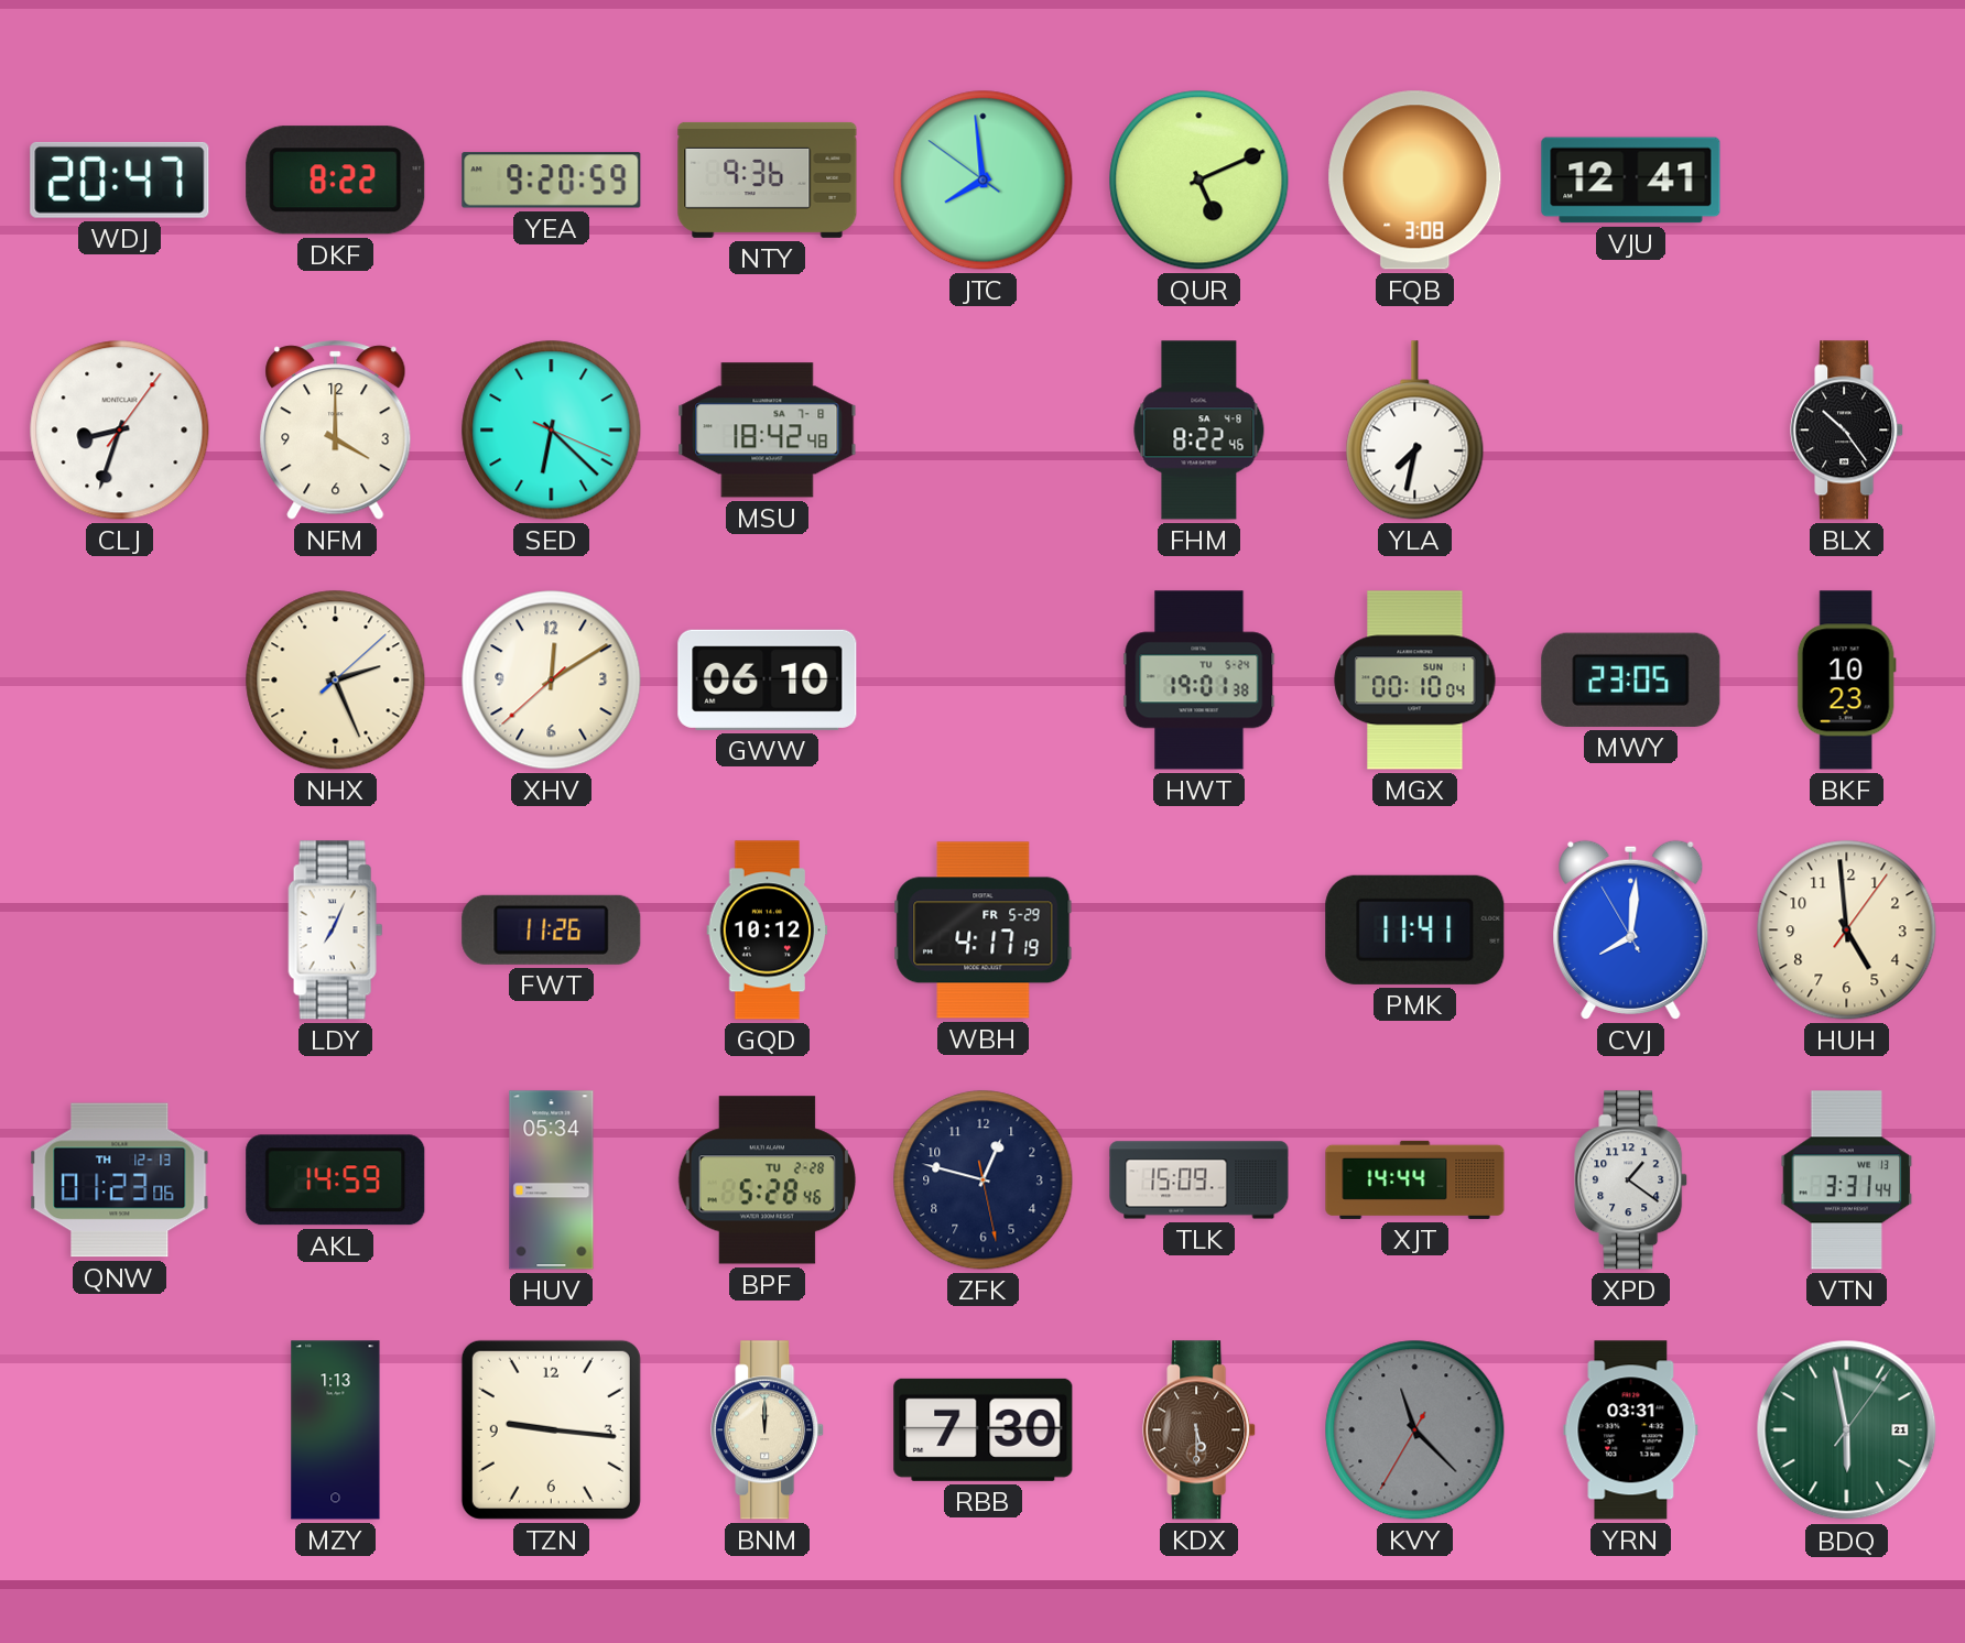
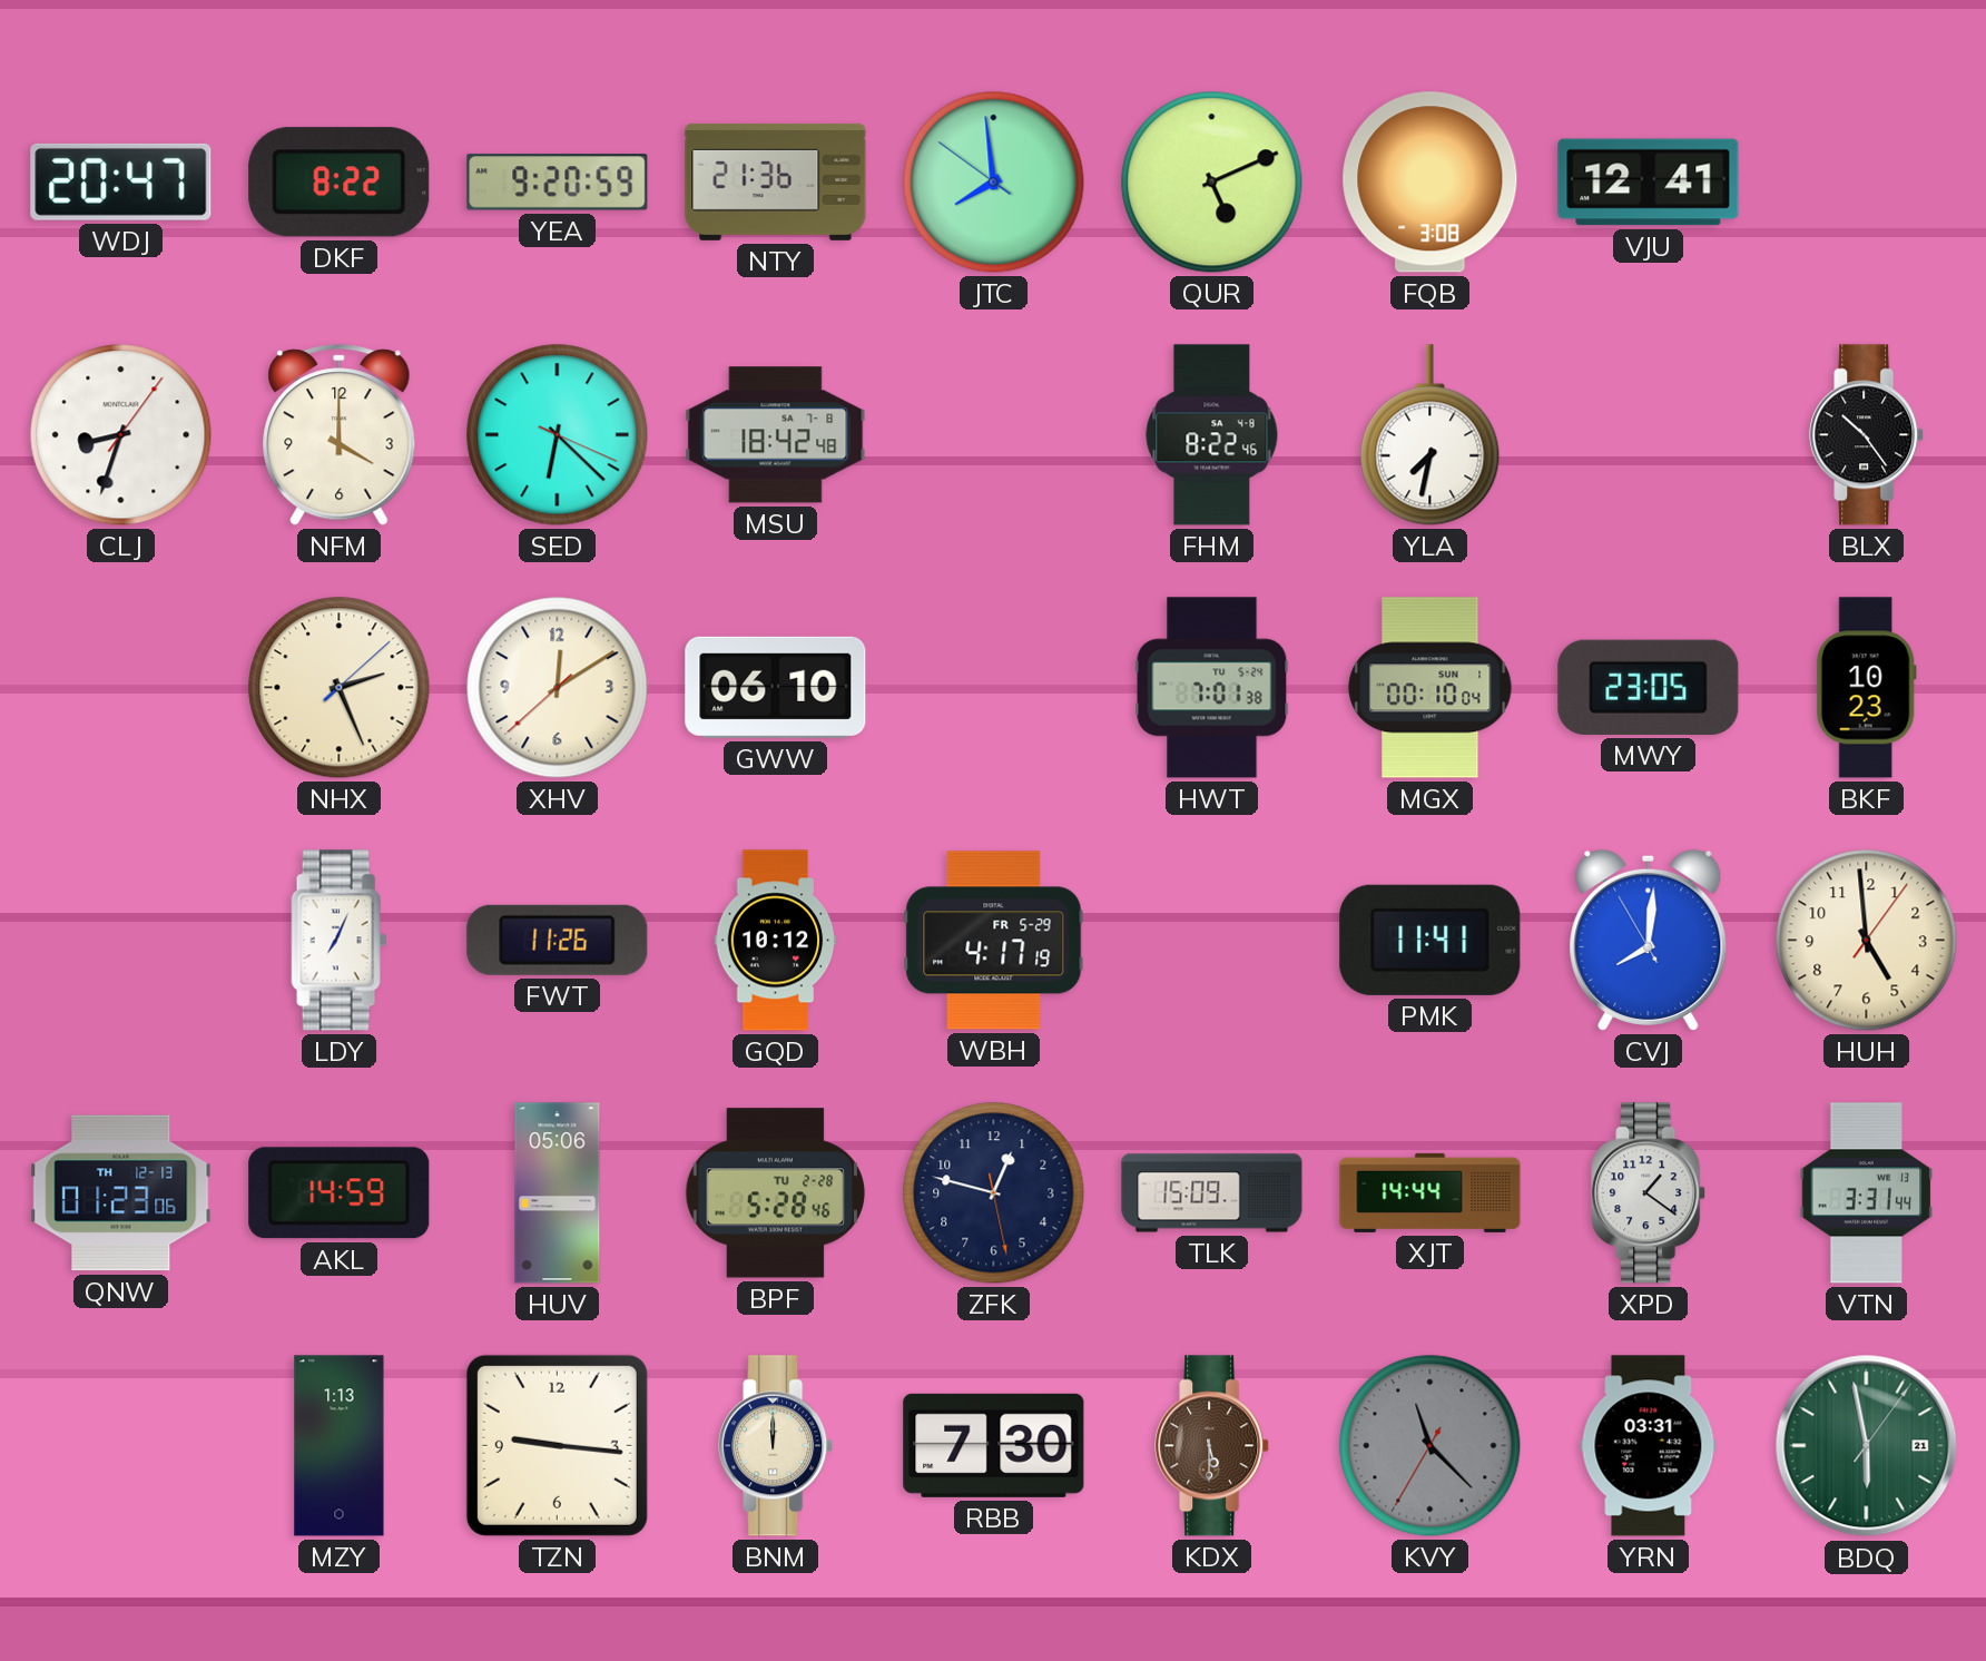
NTY: 9:36 -> 21:36
HWT: 19:01 -> 7:01
HUV: 05:34 -> 05:06
